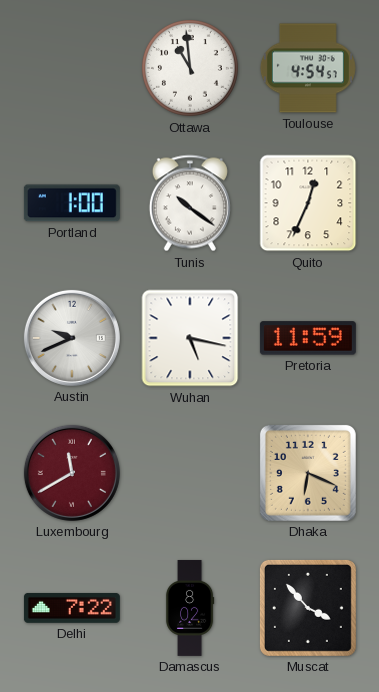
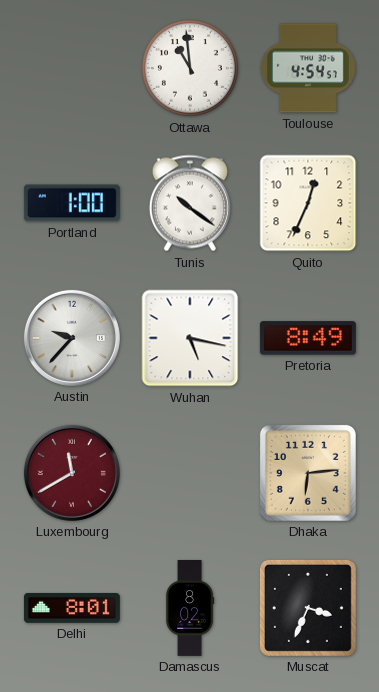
Austin: 9:41 -> 9:37
Pretoria: 11:59 -> 8:49
Dhaka: 6:19 -> 6:14
Delhi: 7:22 -> 8:01
Muscat: 3:53 -> 3:34
